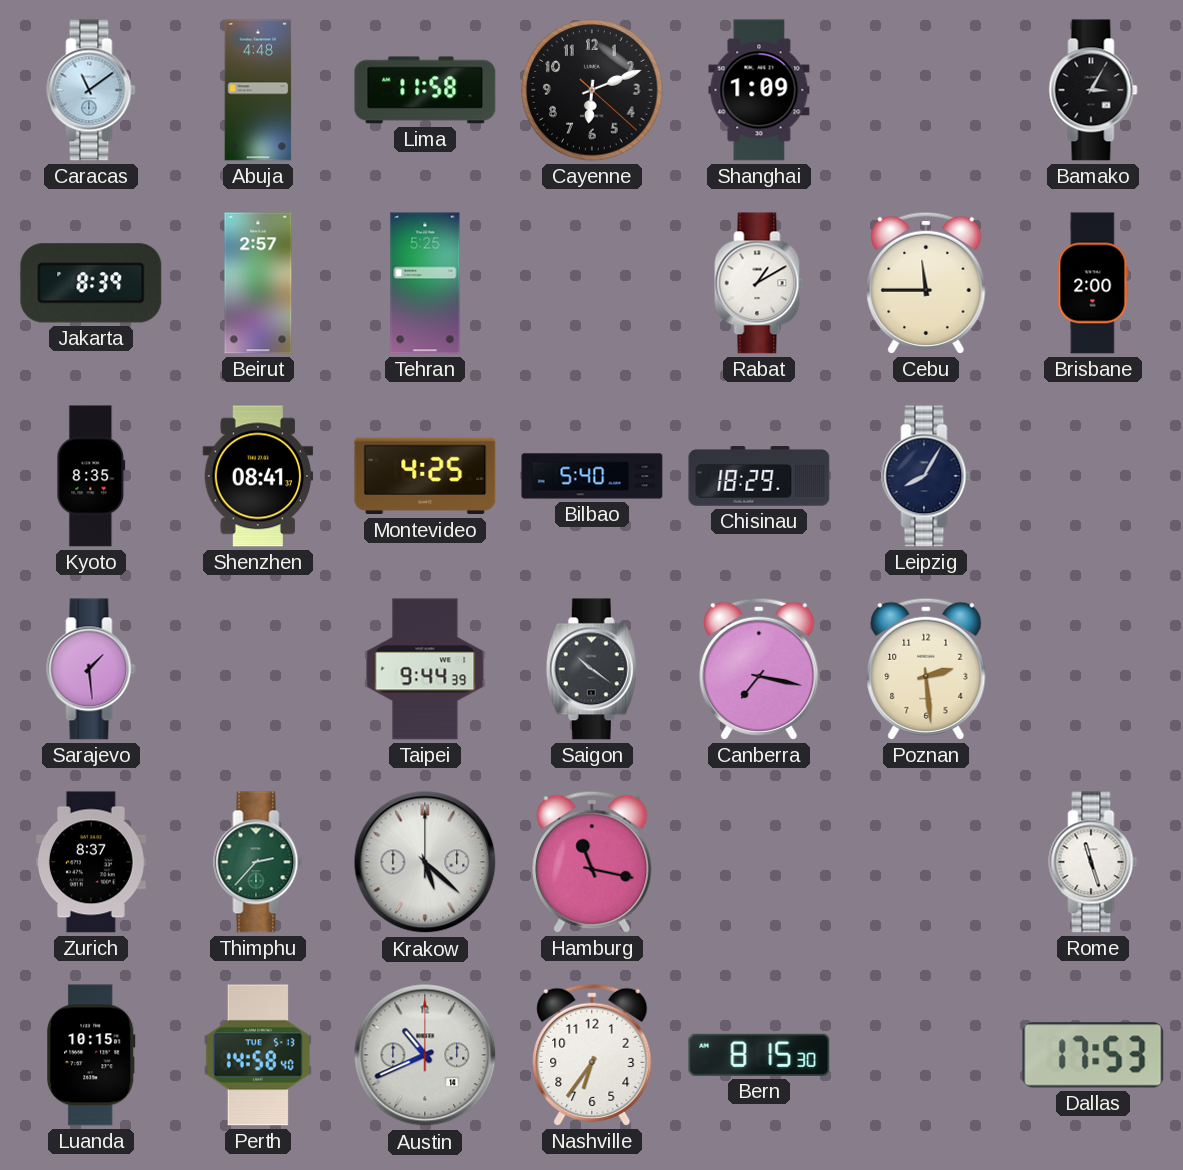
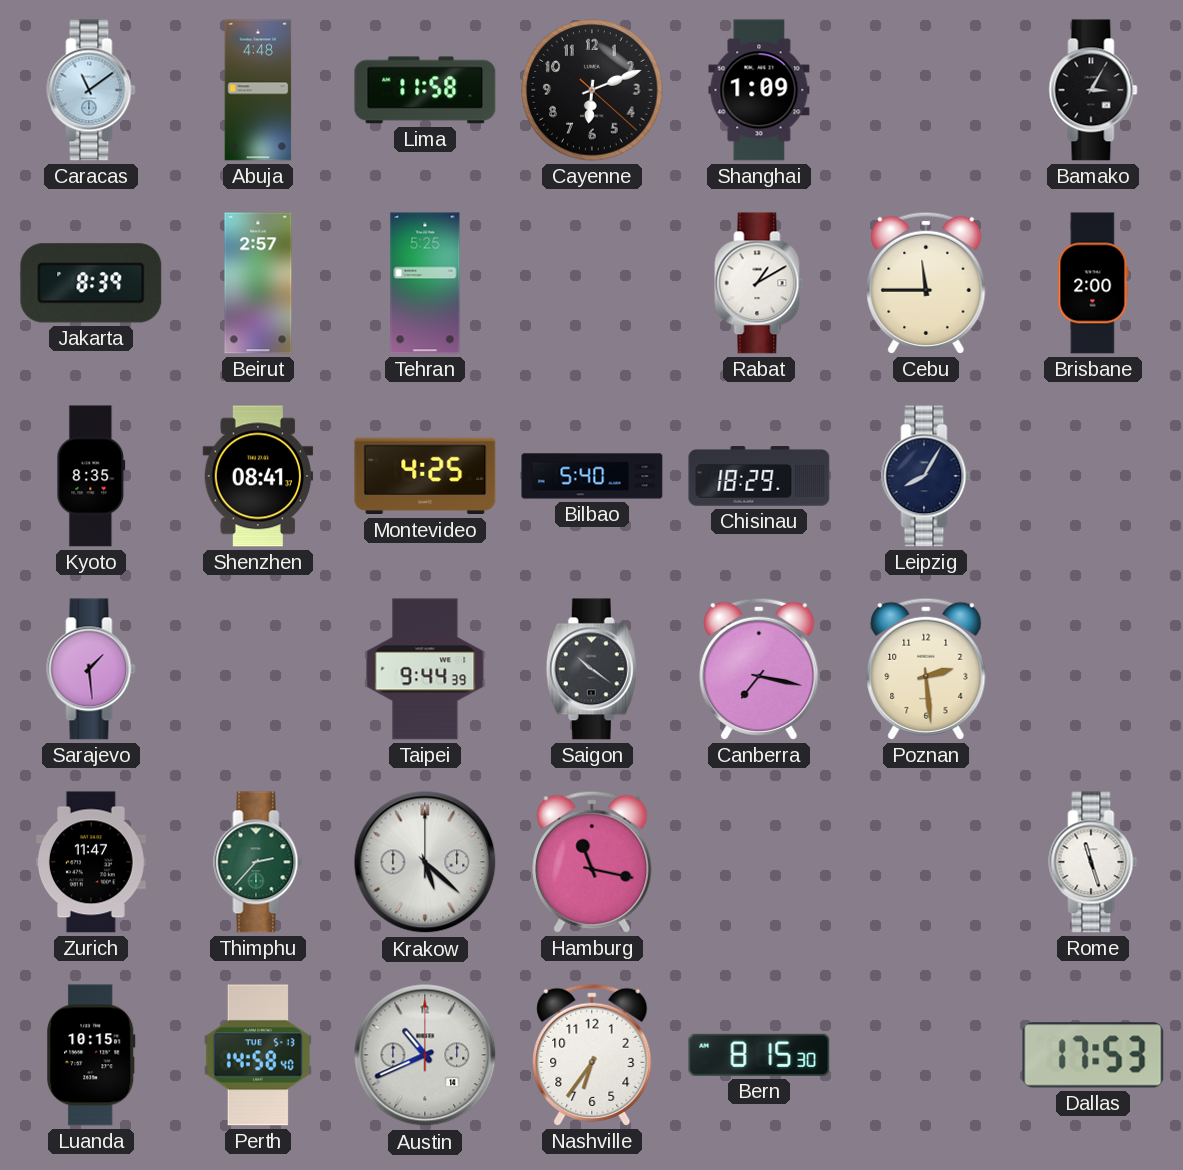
Zurich: 8:37 -> 11:47
